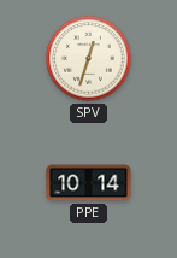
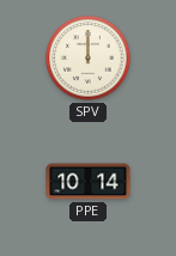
SPV: 12:33 -> 12:00
